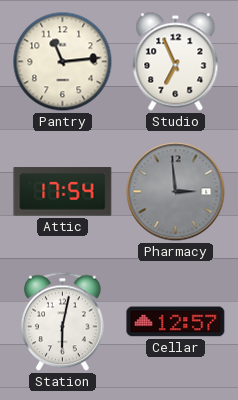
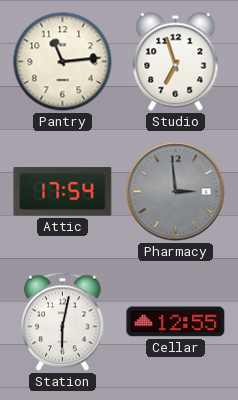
Studio: 6:56 -> 6:57
Cellar: 12:57 -> 12:55
